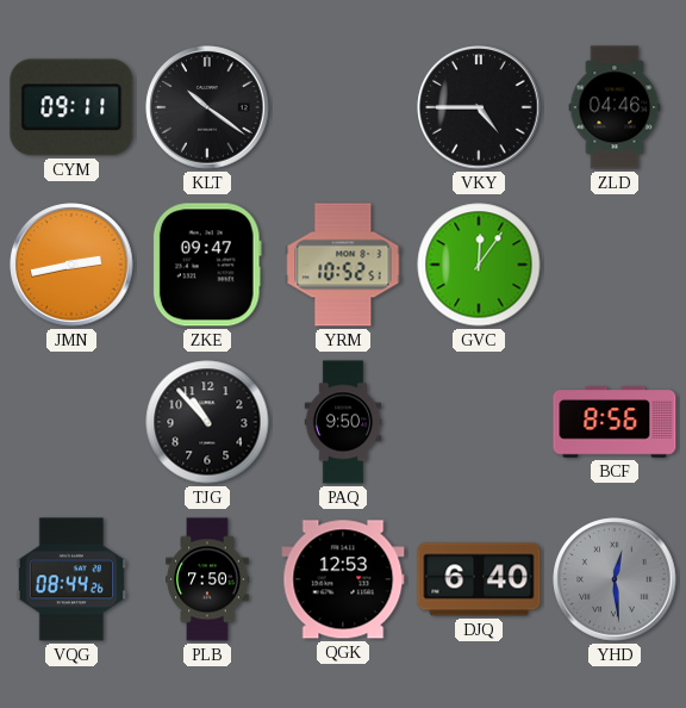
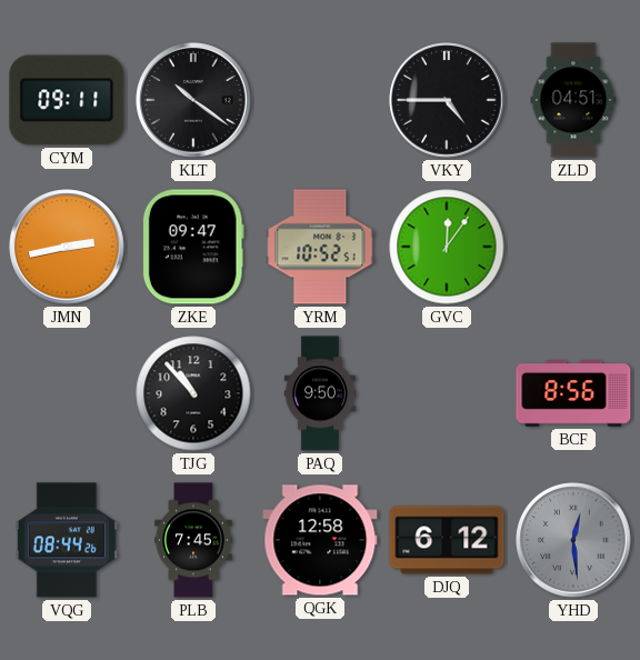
ZLD: 04:46 -> 04:51
PLB: 7:50 -> 7:45
QGK: 12:53 -> 12:58
DJQ: 6:40 -> 6:12
